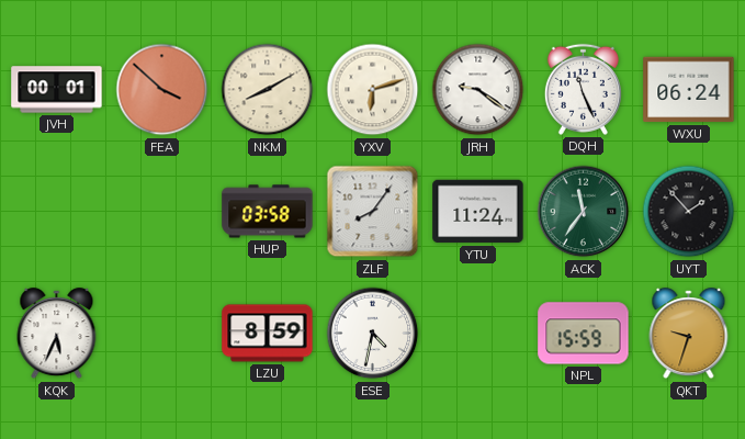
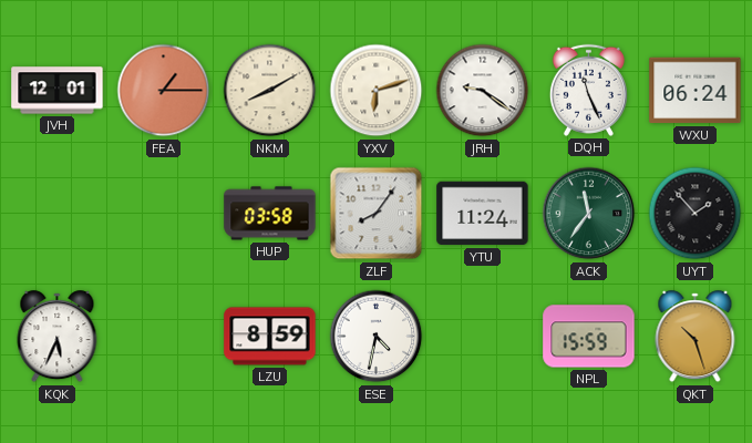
JVH: 00:01 -> 12:01
FEA: 3:52 -> 1:15
QKT: 9:33 -> 10:27
